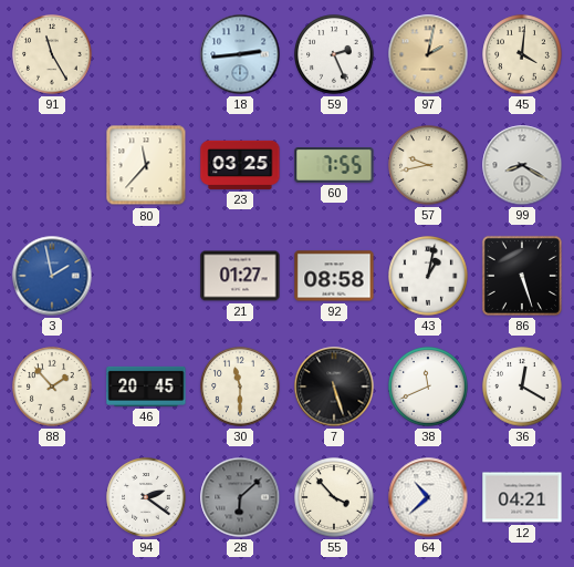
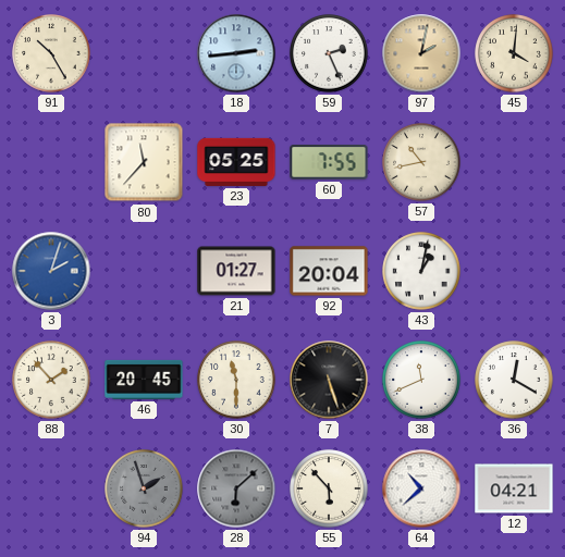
91: 11:25 -> 10:25
23: 03:25 -> 05:25
57: 9:43 -> 10:43
99: 8:20 -> none
3: 1:58 -> 2:03
92: 08:58 -> 20:04
86: 5:27 -> none
94: 2:21 -> 1:57
94 dial: white -> grey
55: 3:53 -> 5:53
